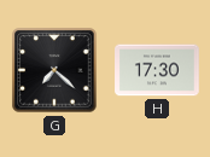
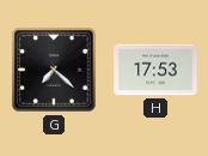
H: 17:30 -> 17:53
